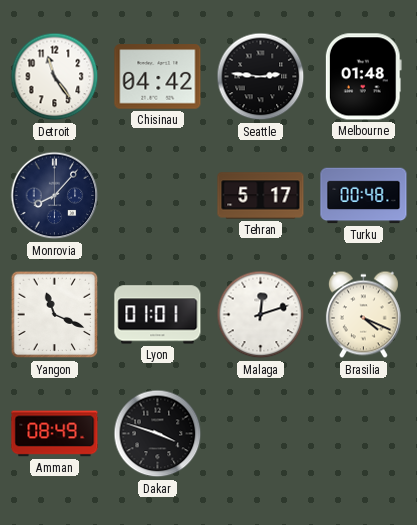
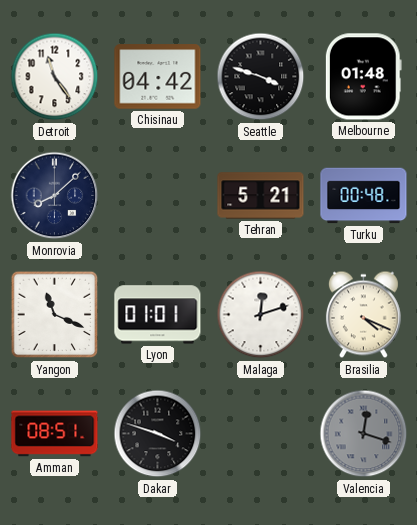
Seattle: 2:46 -> 3:48
Monrovia: 8:07 -> 8:08
Tehran: 5:17 -> 5:21
Amman: 08:49 -> 08:51
Valencia: none -> 12:18
